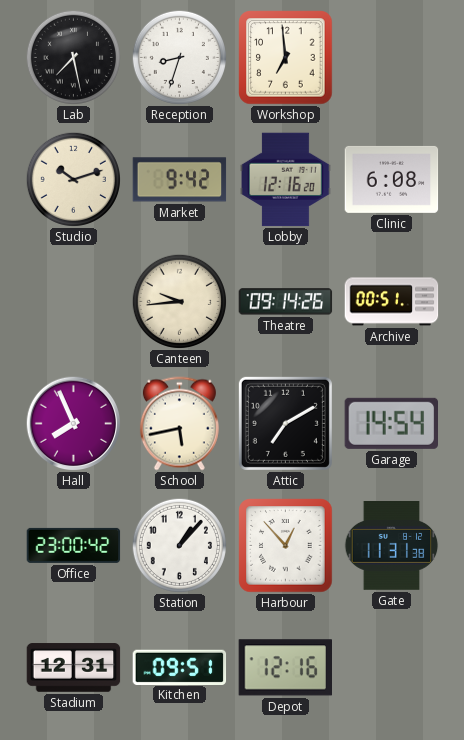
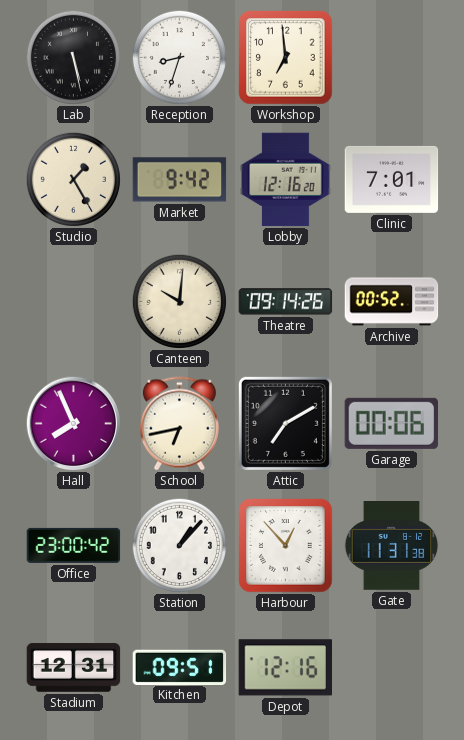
Lab: 7:28 -> 5:28
Studio: 10:12 -> 1:25
Clinic: 6:08 -> 7:01
Canteen: 9:44 -> 10:01
Archive: 00:51 -> 00:52
School: 5:43 -> 6:43
Garage: 14:54 -> 00:06
